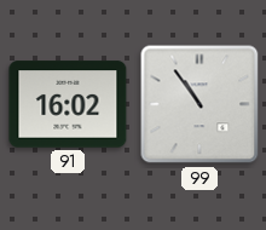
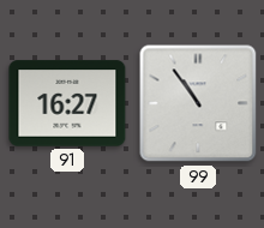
91: 16:02 -> 16:27
